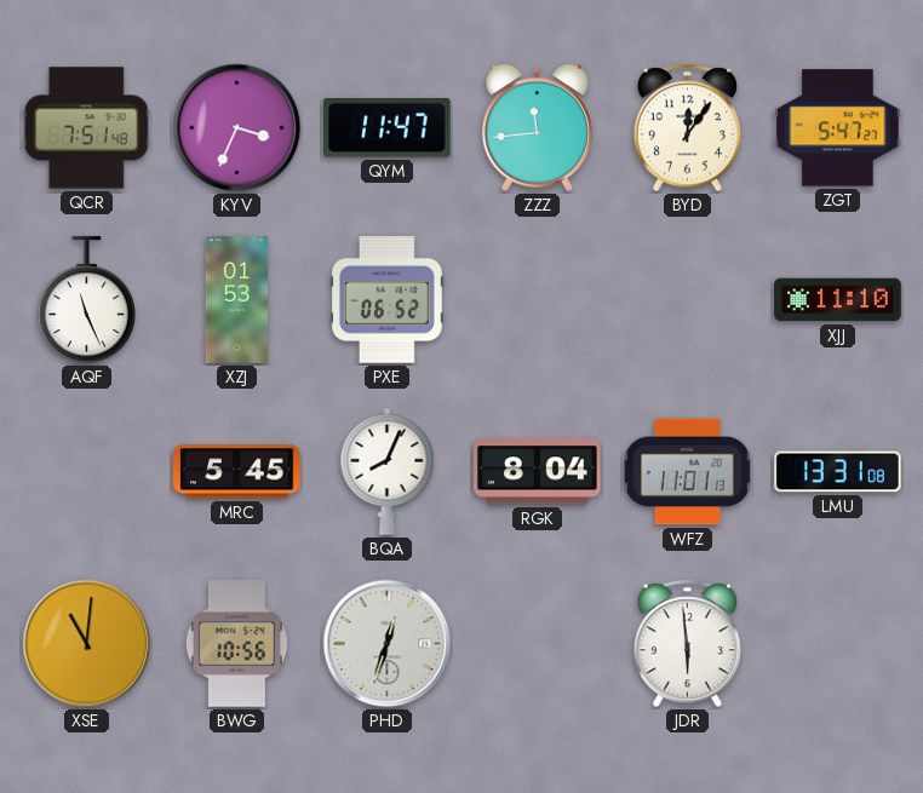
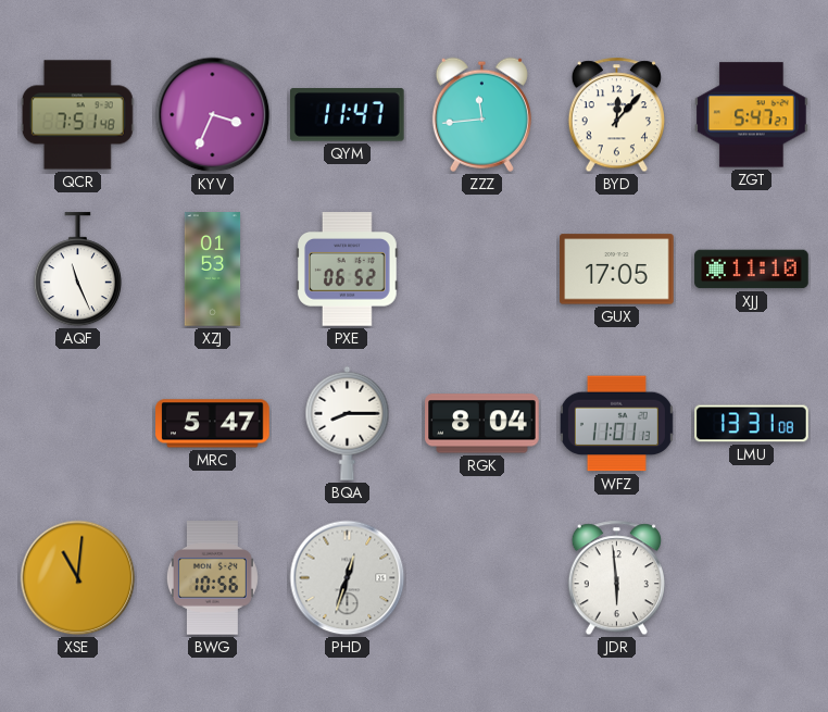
BYD: 12:06 -> 12:07
GUX: none -> 17:05
MRC: 5:45 -> 5:47
BQA: 8:04 -> 8:15
